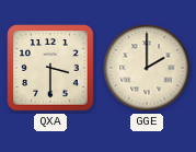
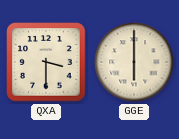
GGE: 2:00 -> 6:00
